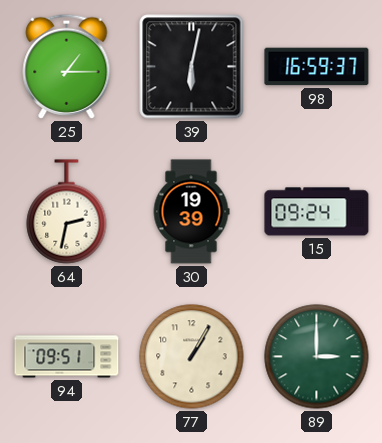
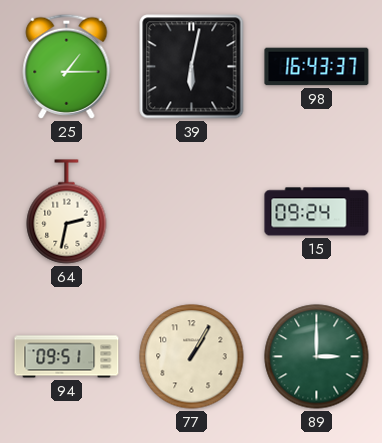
98: 16:59 -> 16:43
30: 19:39 -> none
